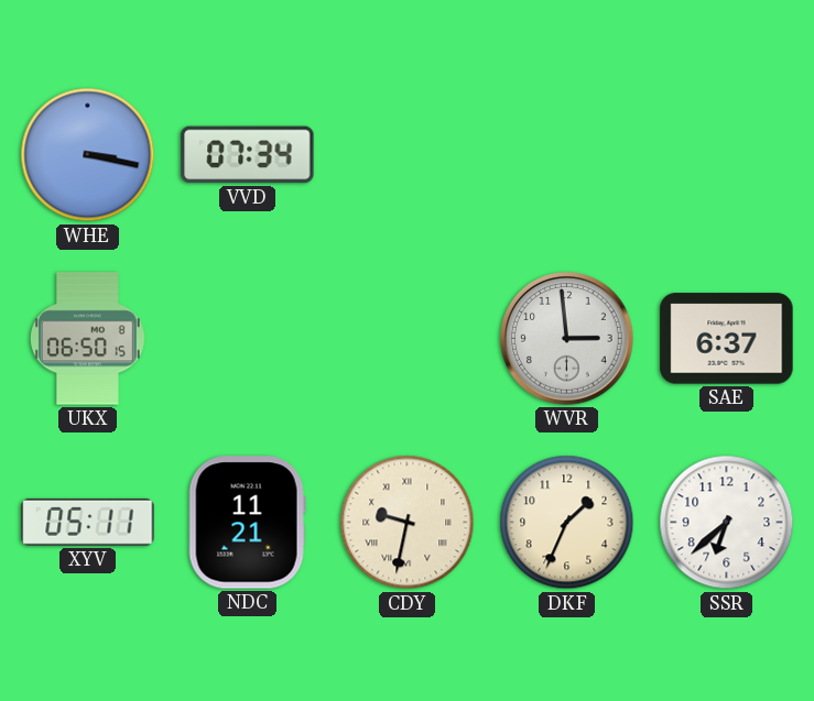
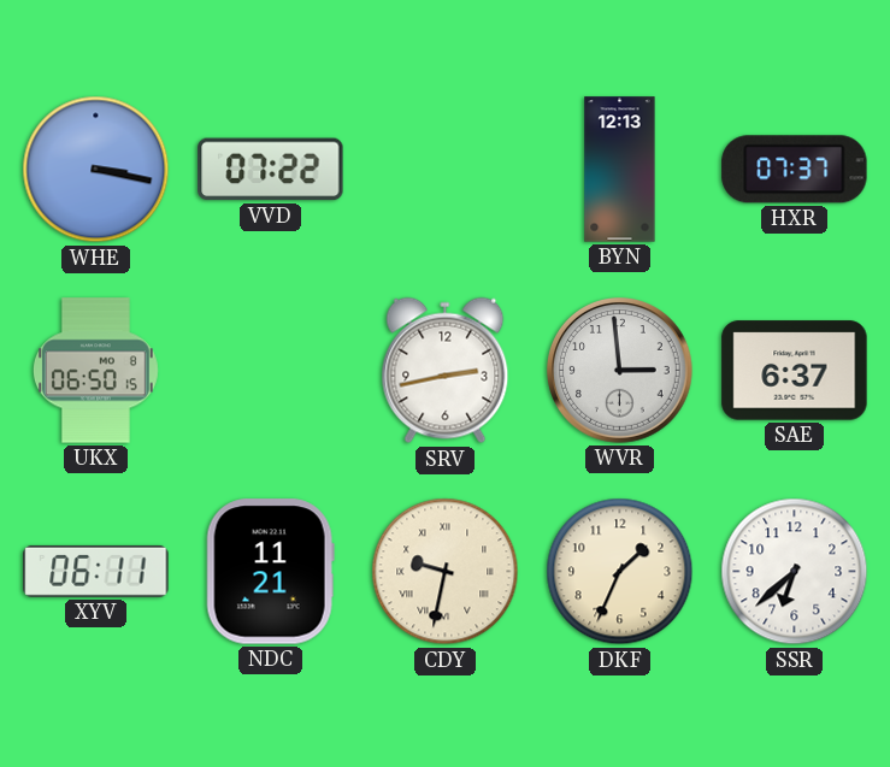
VVD: 07:34 -> 07:22
BYN: none -> 12:13
HXR: none -> 07:37
SRV: none -> 2:43
XYV: 05:11 -> 06:11
